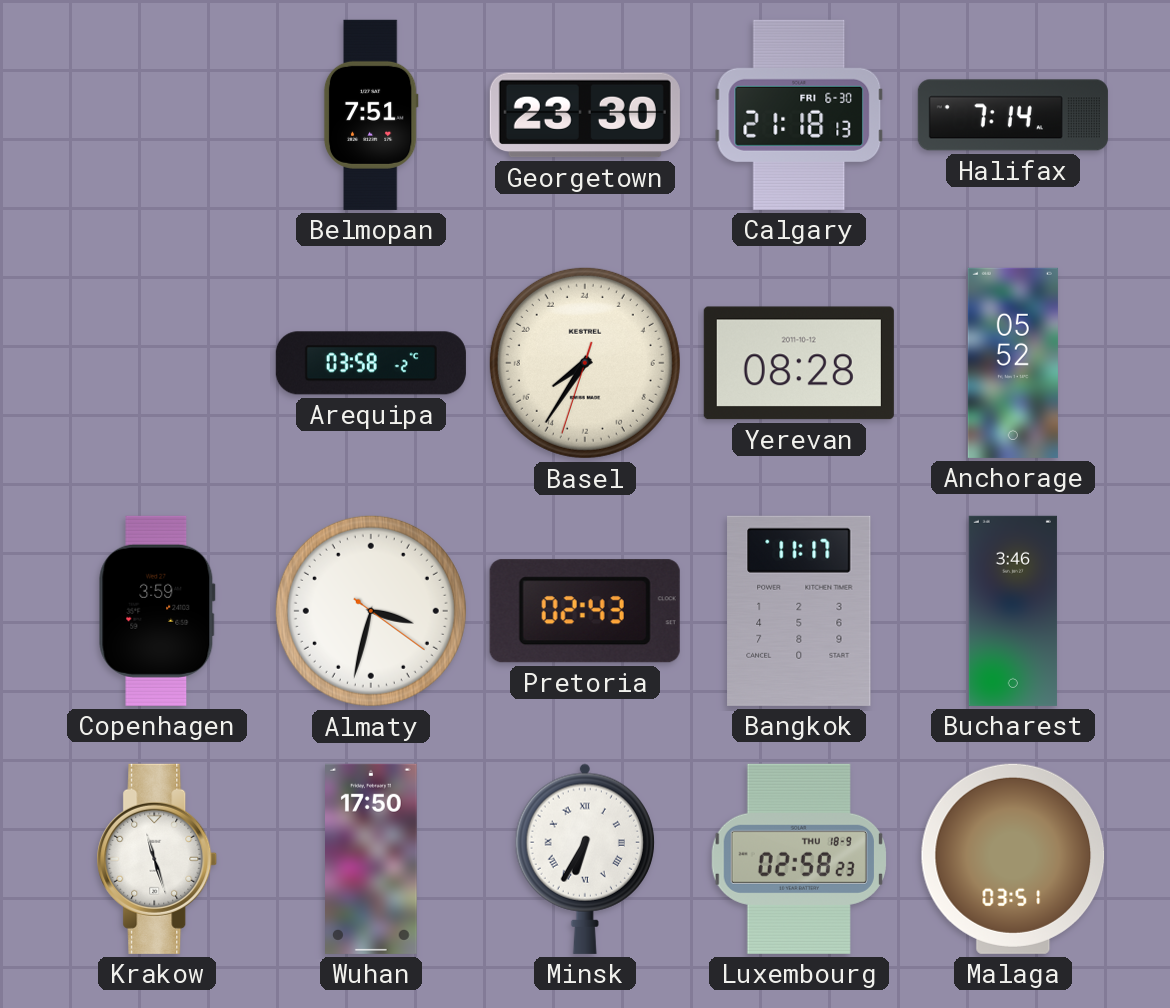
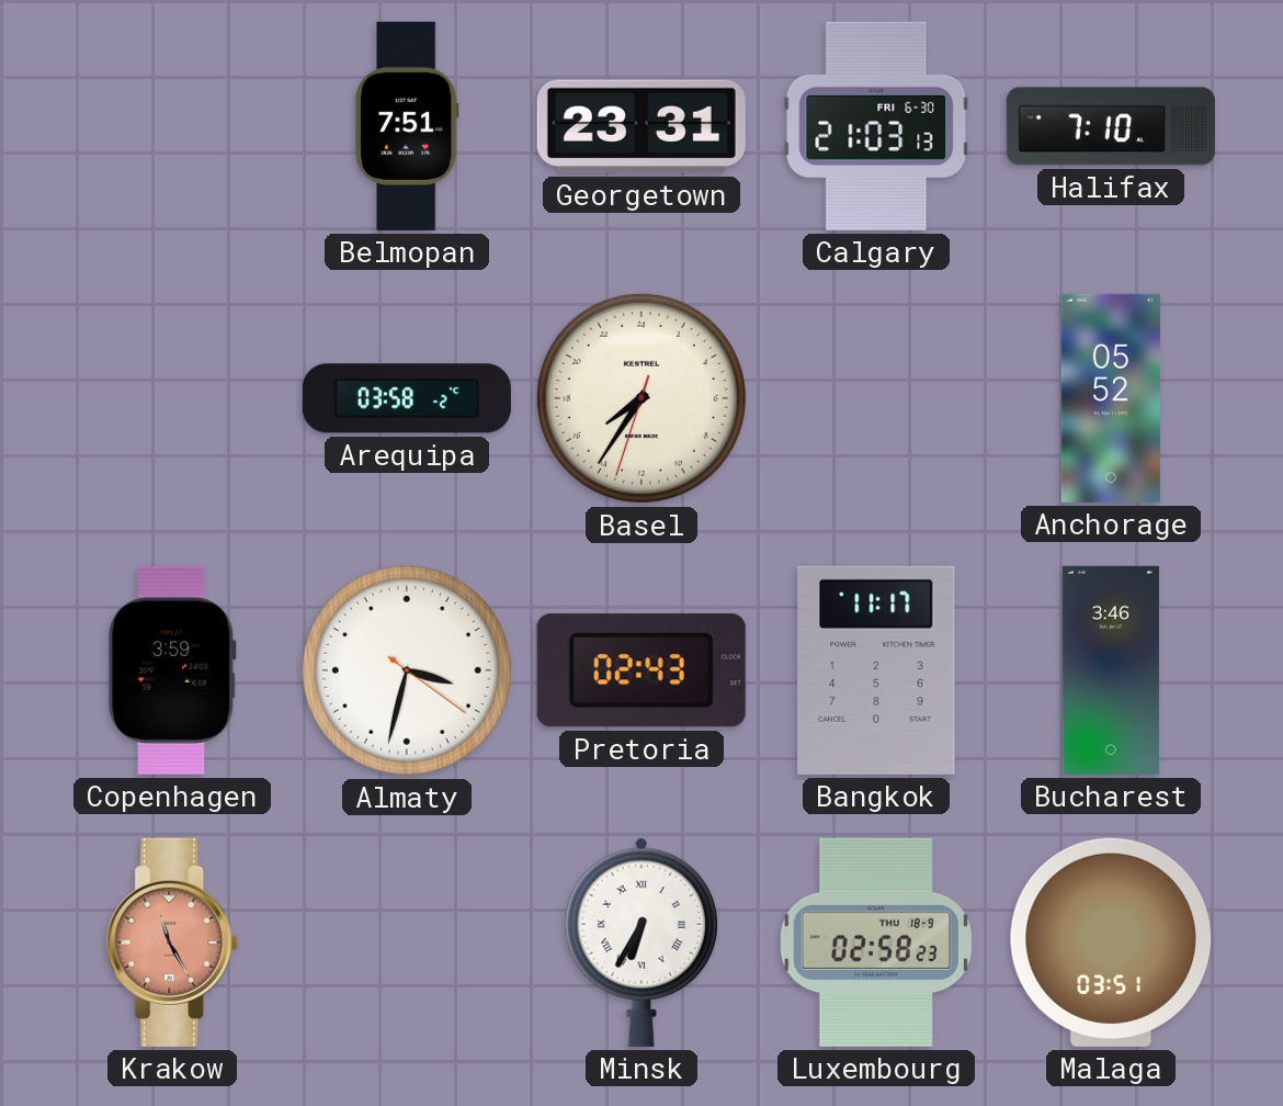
Georgetown: 23:30 -> 23:31
Calgary: 21:18 -> 21:03
Halifax: 7:14 -> 7:10
Yerevan: 08:28 -> none
Krakow: 11:27 -> 11:25
Krakow dial: white -> salmon
Wuhan: 17:50 -> none
